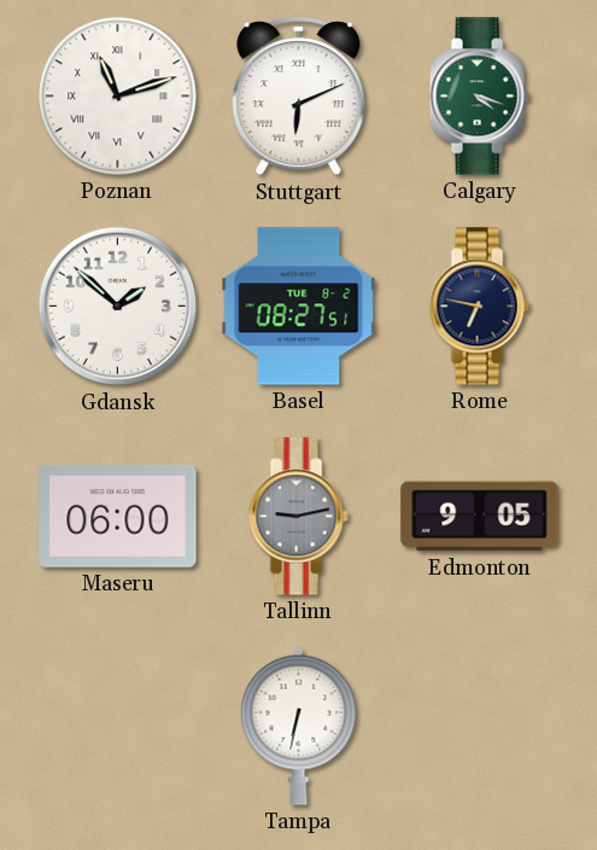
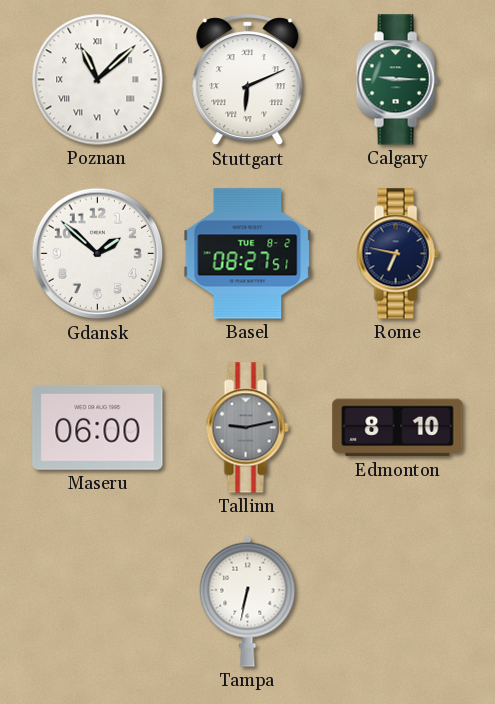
Poznan: 11:12 -> 11:08
Calgary: 4:18 -> 9:15
Edmonton: 9:05 -> 8:10
